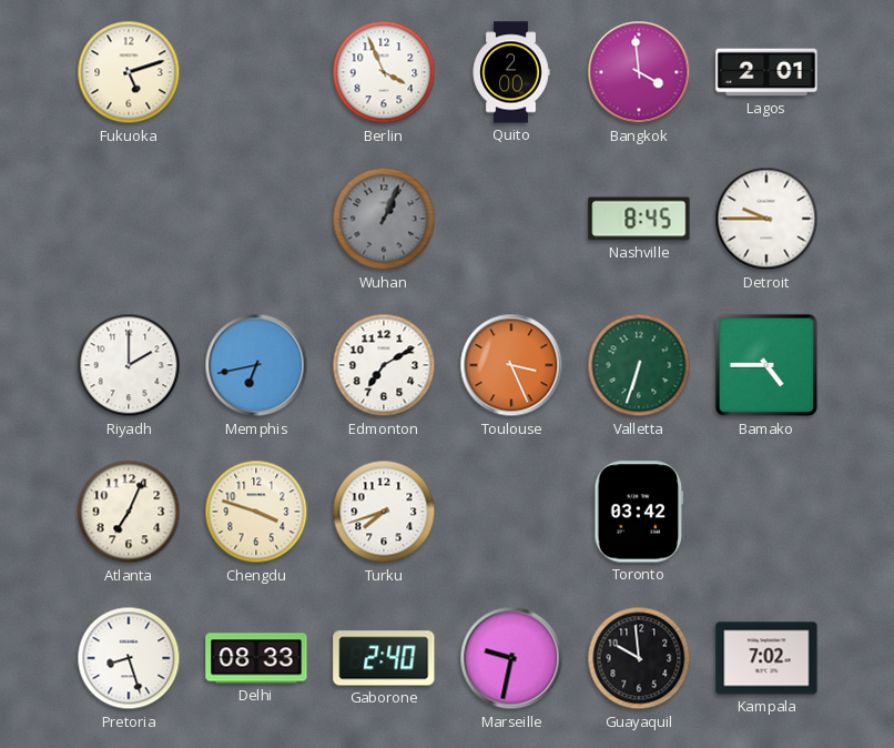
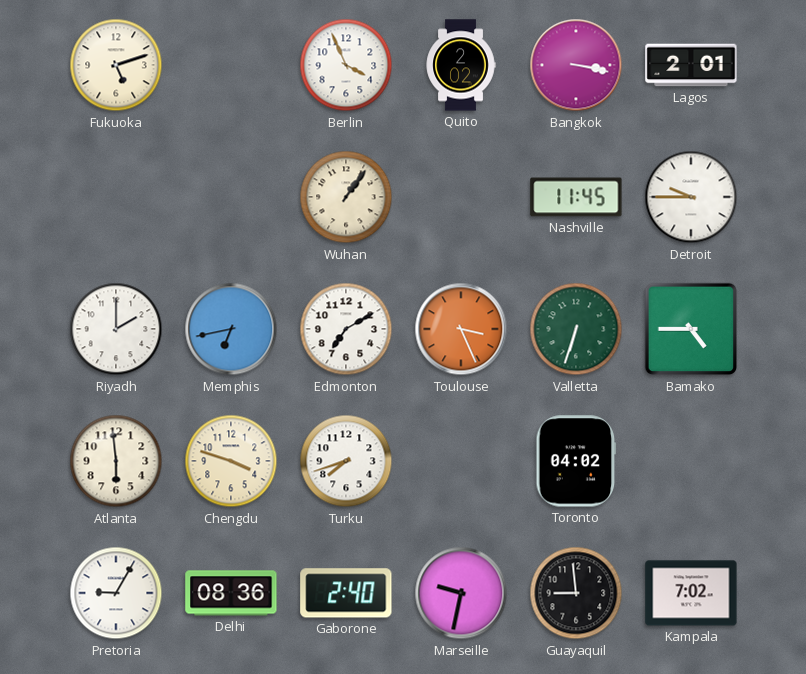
Quito: 2:00 -> 2:02
Bangkok: 3:59 -> 3:17
Wuhan: 1:04 -> 1:06
Wuhan dial: grey -> cream
Nashville: 8:45 -> 11:45
Atlanta: 7:04 -> 5:59
Toronto: 03:42 -> 04:02
Pretoria: 8:27 -> 9:05
Delhi: 08:33 -> 08:36
Guayaquil: 9:59 -> 8:59
